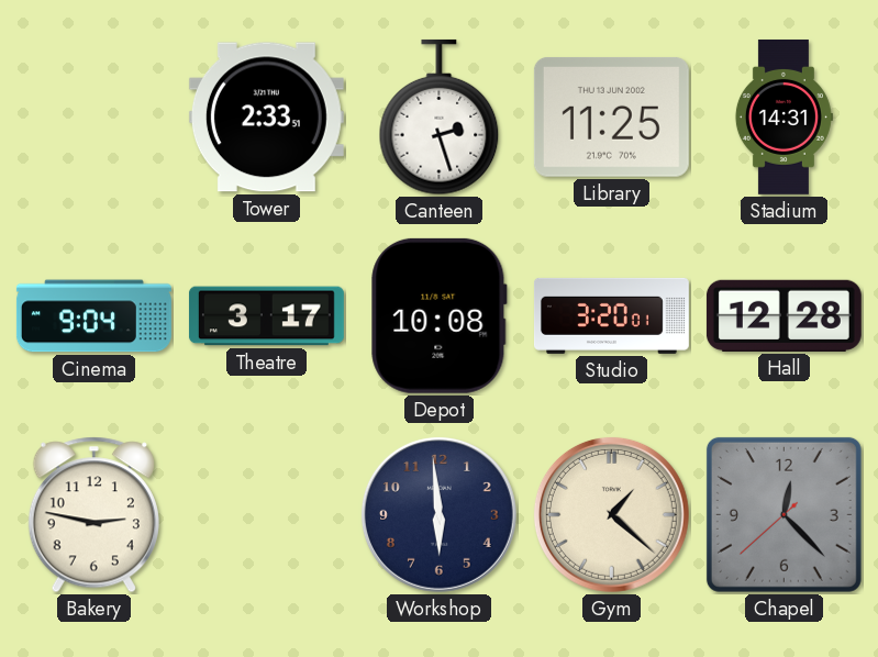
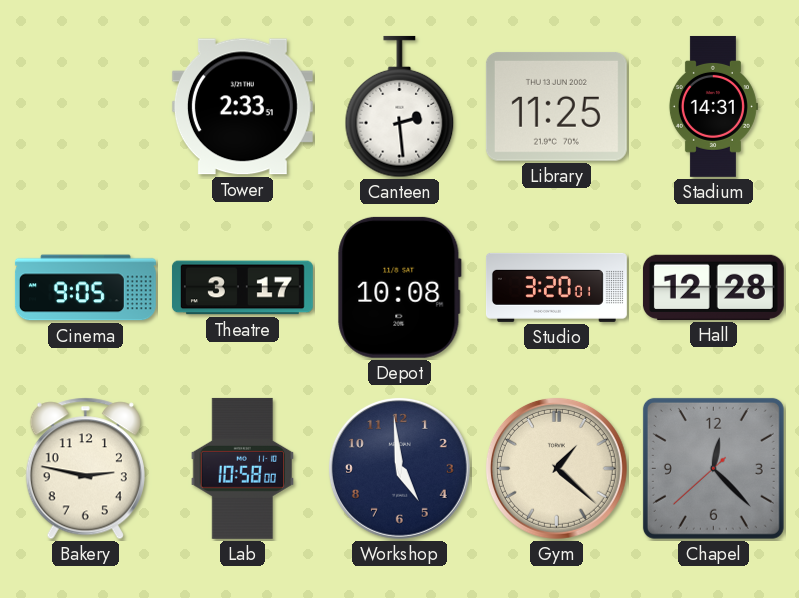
Canteen: 2:27 -> 2:29
Cinema: 9:04 -> 9:05
Lab: none -> 10:58
Workshop: 5:59 -> 4:59
